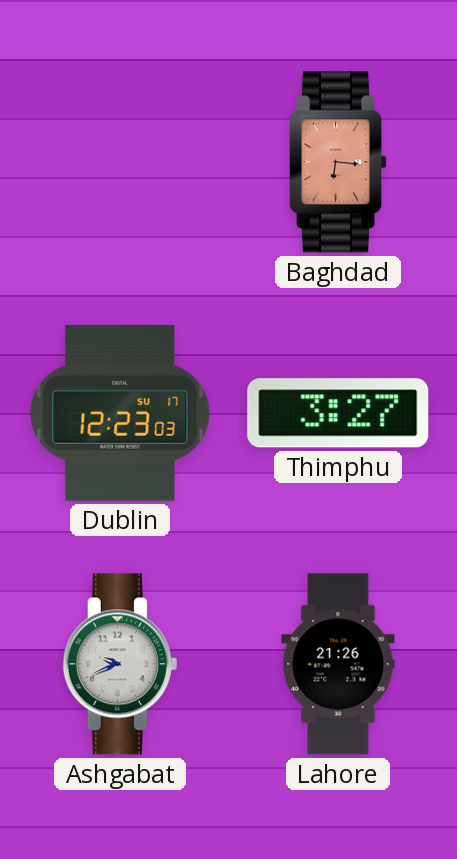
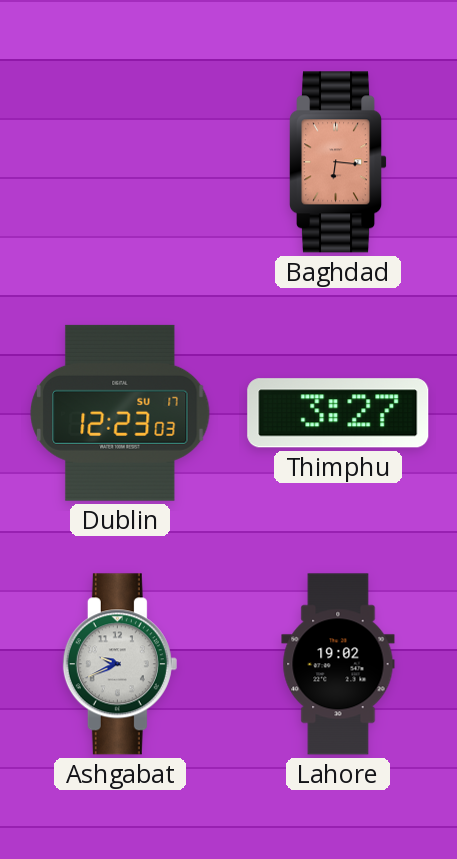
Lahore: 21:26 -> 19:02
